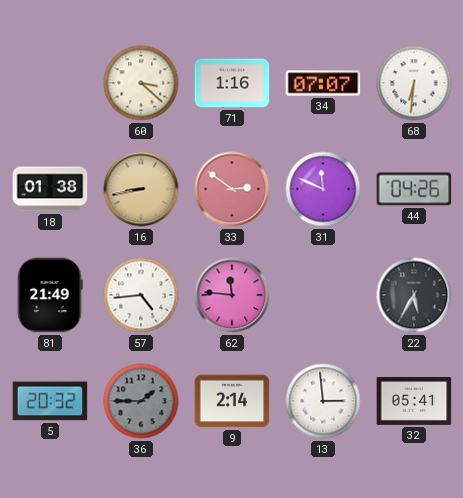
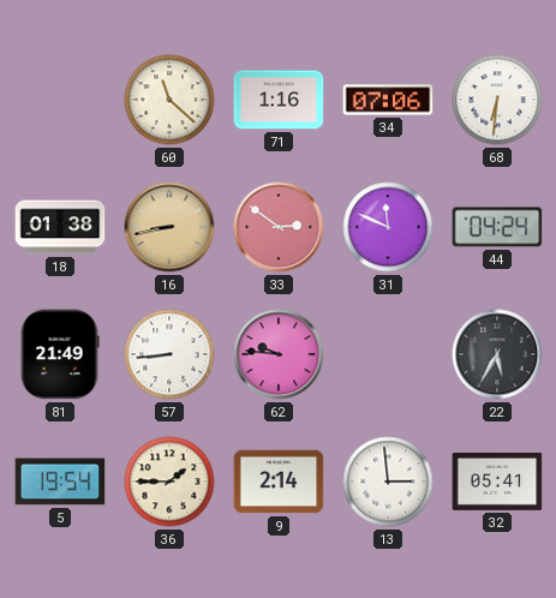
60: 3:22 -> 11:22
34: 07:07 -> 07:06
44: 04:26 -> 04:24
57: 4:44 -> 8:44
62: 11:46 -> 9:46
5: 20:32 -> 19:54
36 dial: grey -> cream
